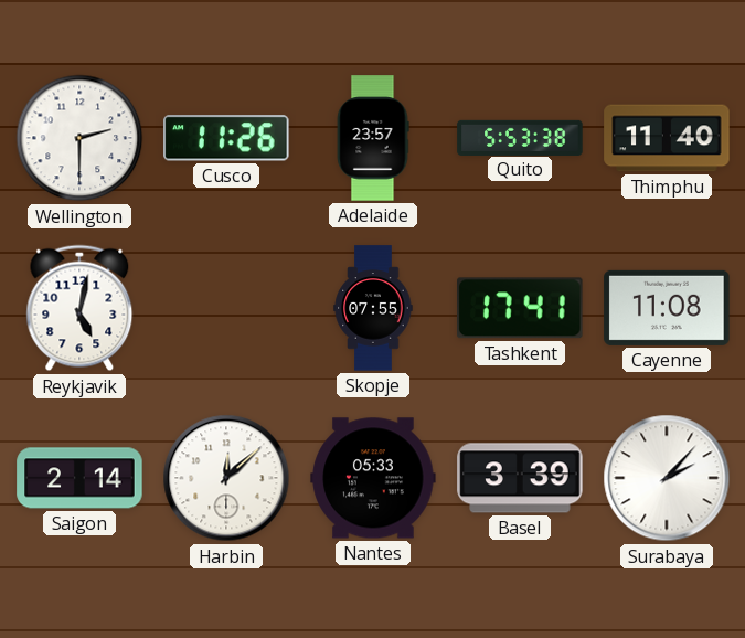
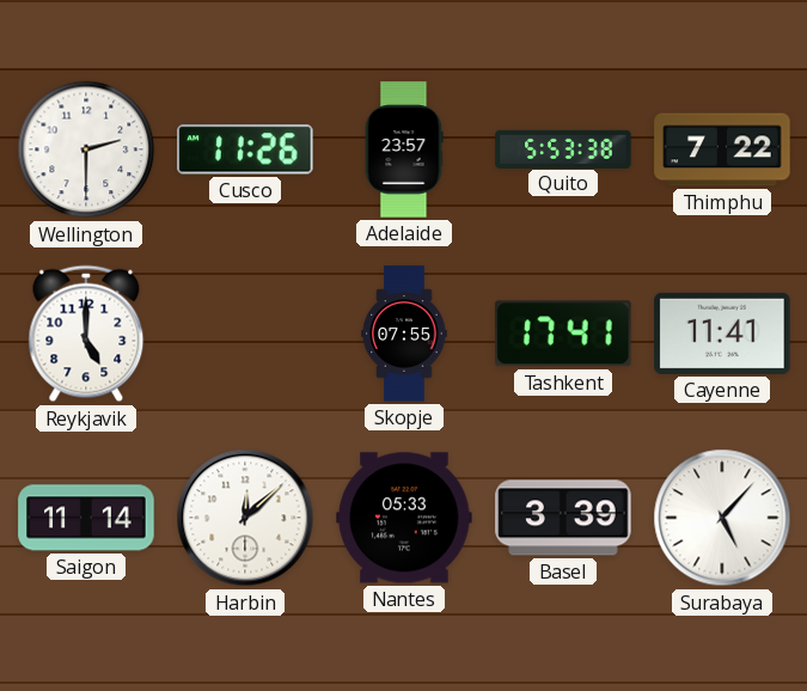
Thimphu: 11:40 -> 7:22
Reykjavik: 5:02 -> 5:00
Cayenne: 11:08 -> 11:41
Saigon: 2:14 -> 11:14
Surabaya: 2:07 -> 5:07
